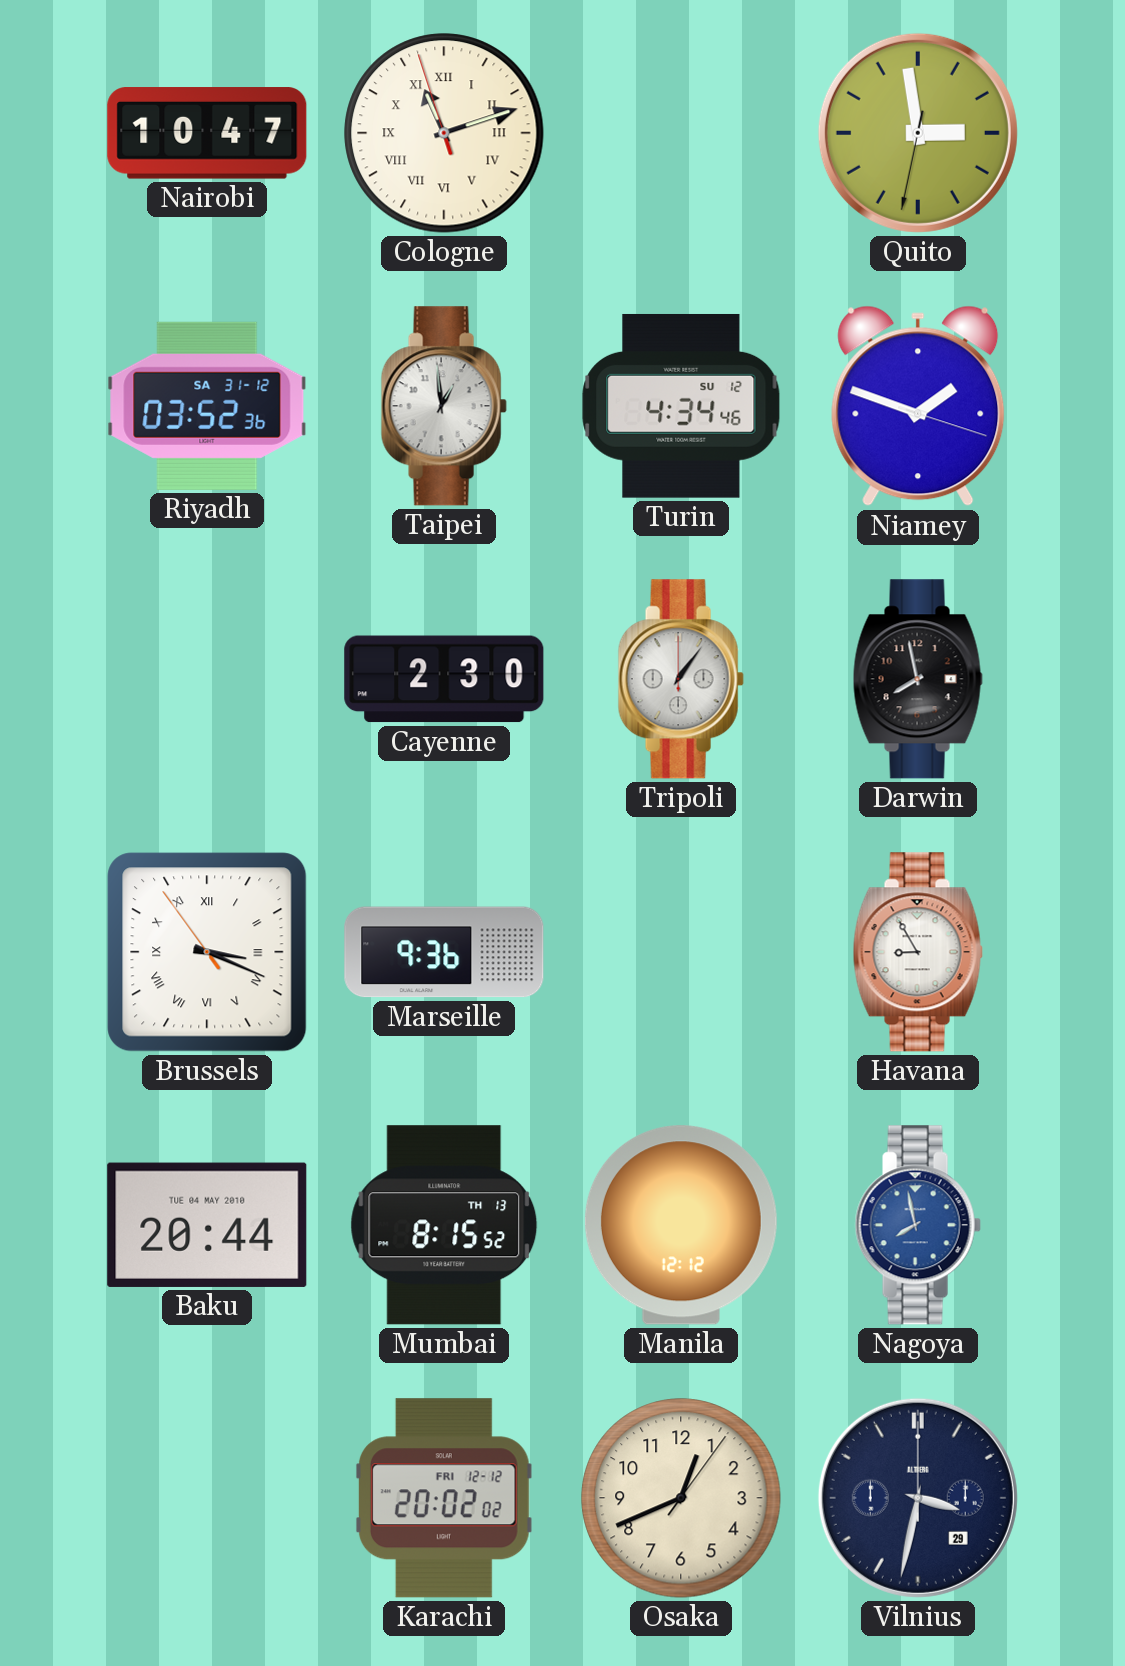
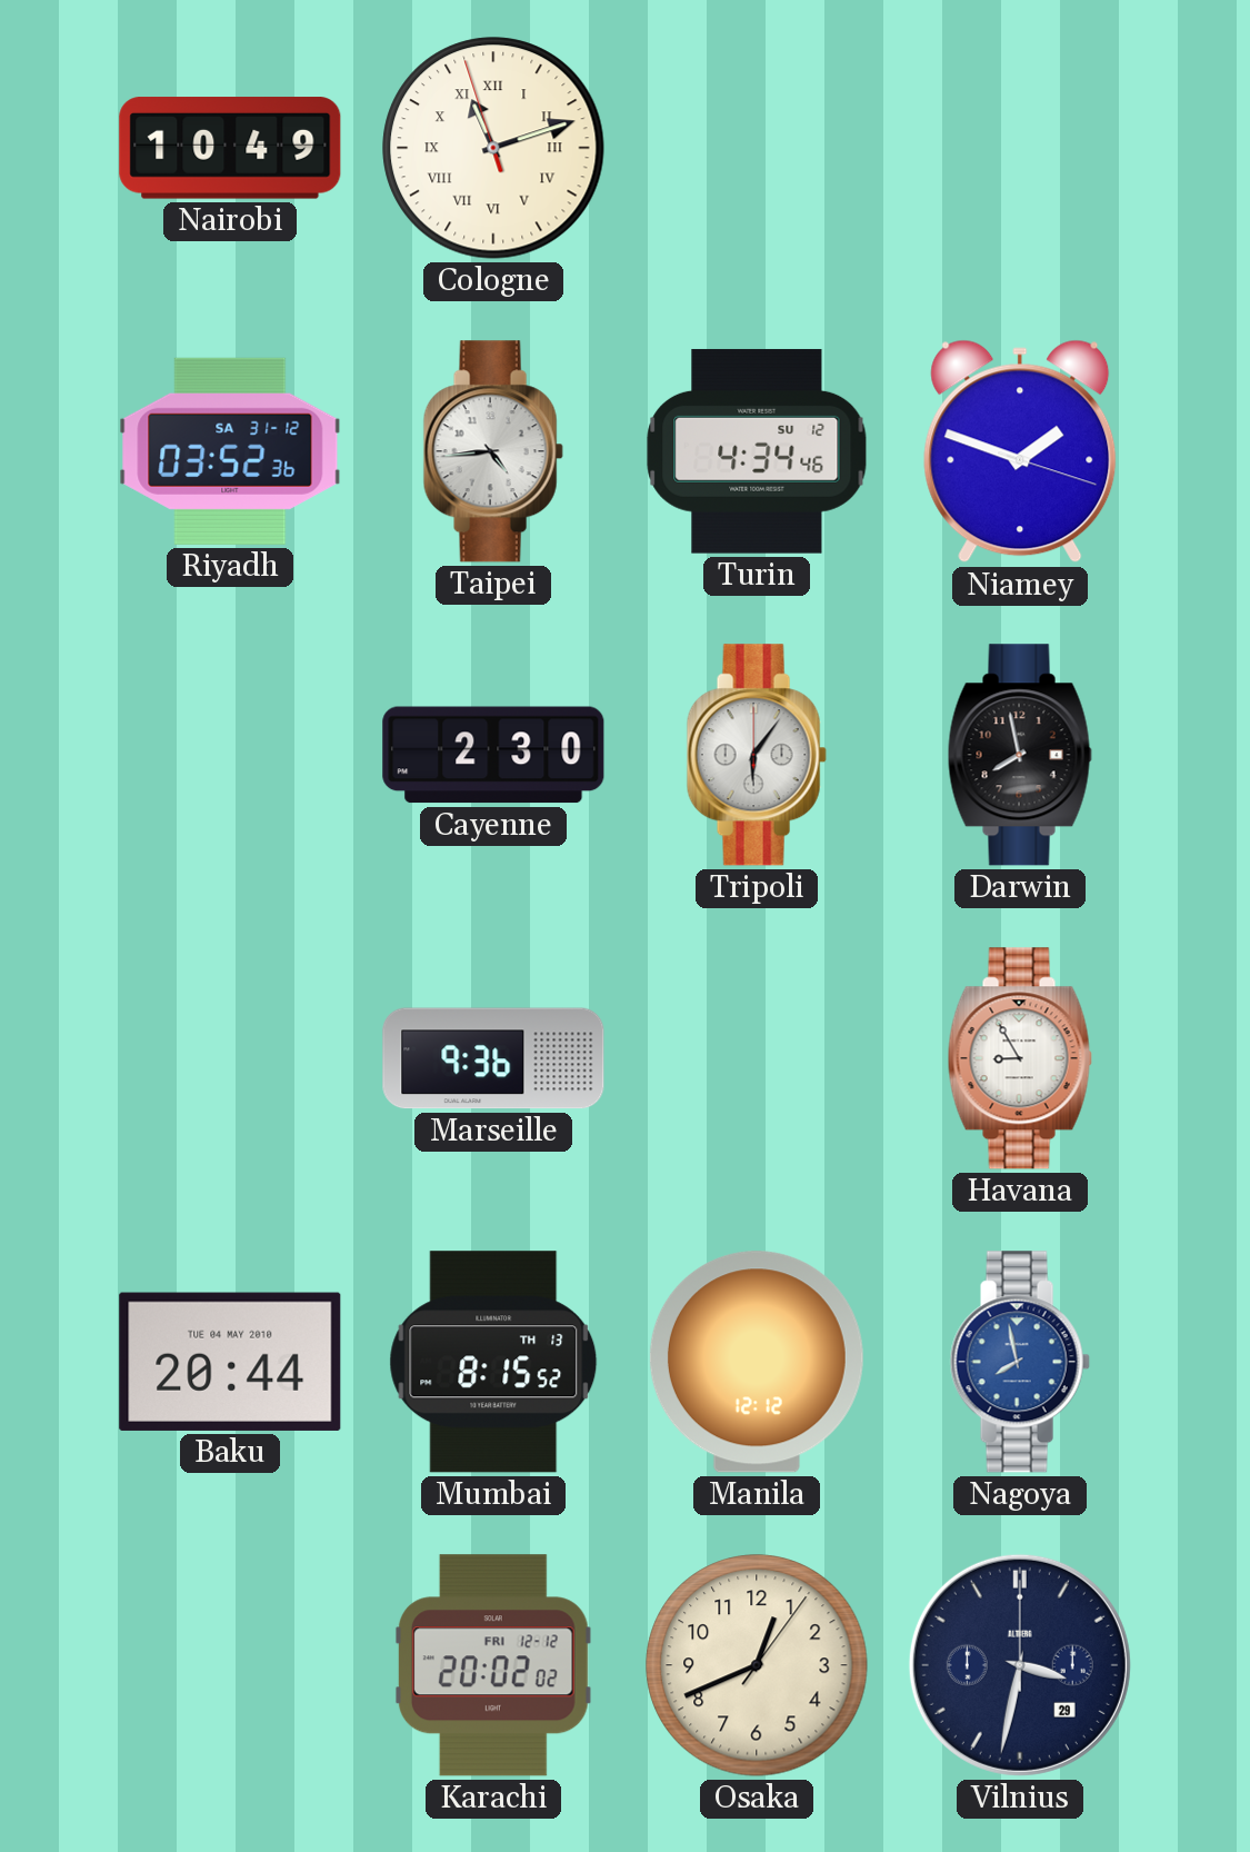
Nairobi: 10:47 -> 10:49
Quito: 2:58 -> none
Taipei: 12:59 -> 4:44
Tripoli: 1:06 -> 6:06
Brussels: 3:18 -> none
